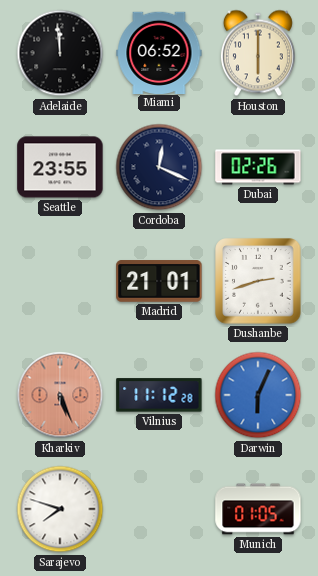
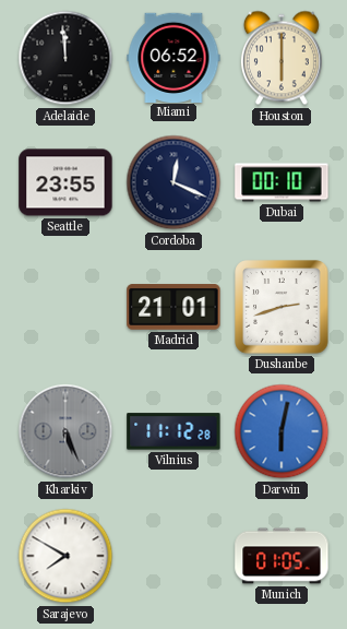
Dubai: 02:26 -> 00:10
Kharkiv dial: salmon -> grey
Darwin: 6:04 -> 6:02
Sarajevo: 7:48 -> 7:50
